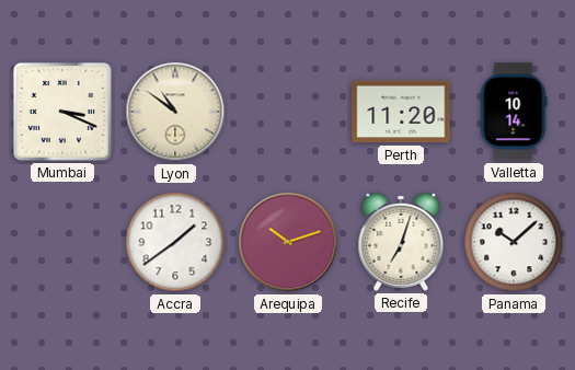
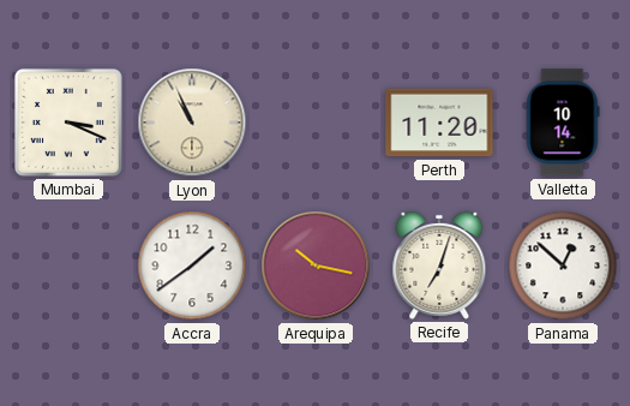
Lyon: 10:51 -> 10:56
Arequipa: 10:12 -> 10:17
Panama: 10:08 -> 12:52
